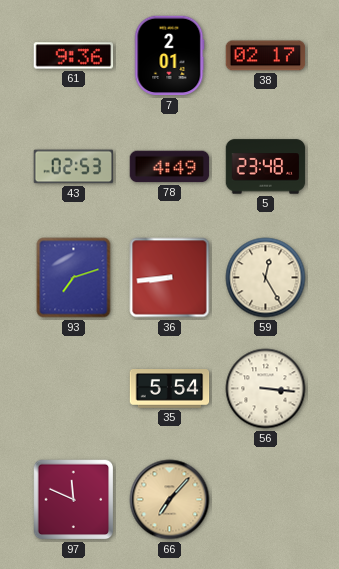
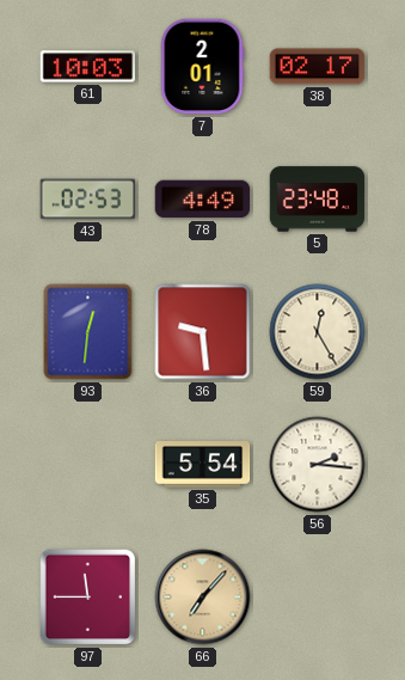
61: 9:36 -> 10:03
93: 7:12 -> 12:31
36: 8:44 -> 9:29
56: 3:16 -> 2:16
97: 11:49 -> 11:45
